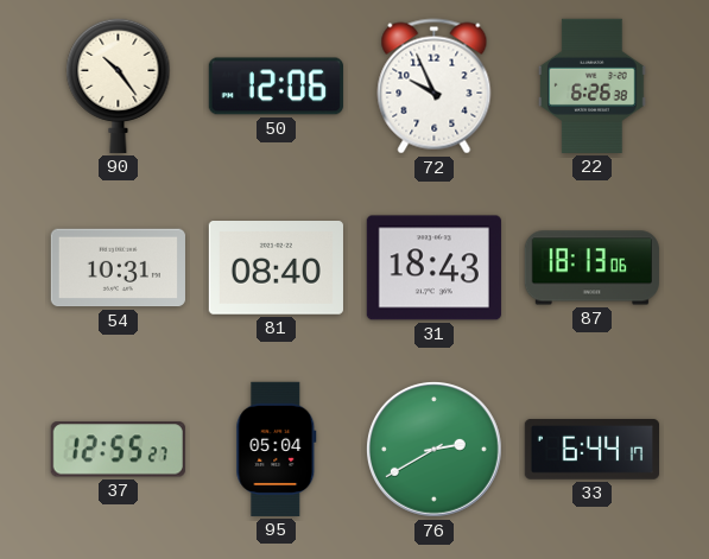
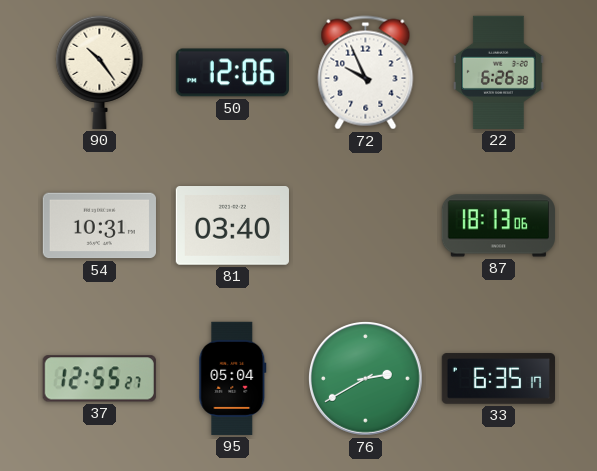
81: 08:40 -> 03:40
31: 18:43 -> none
33: 6:44 -> 6:35
